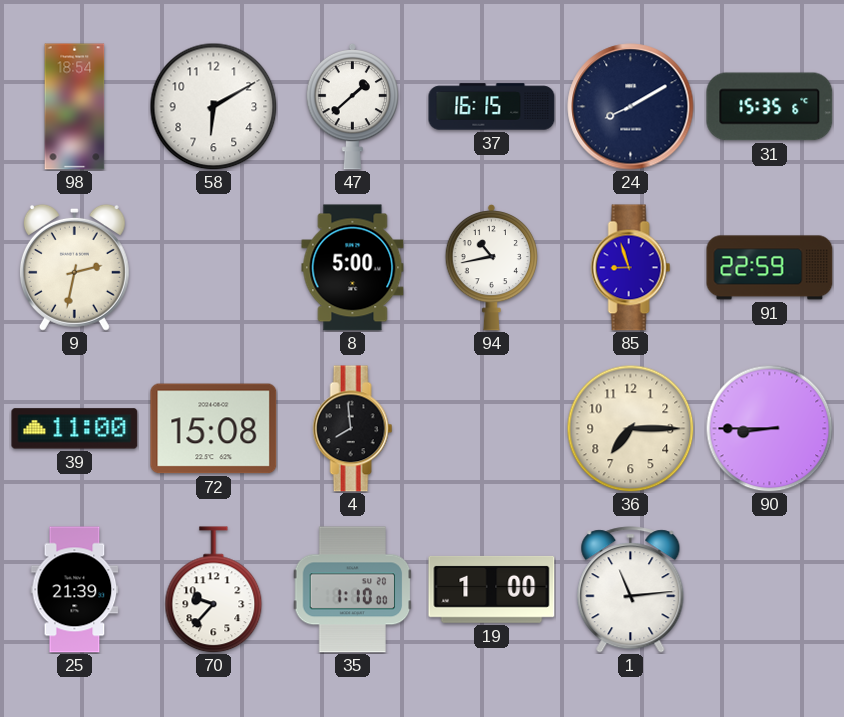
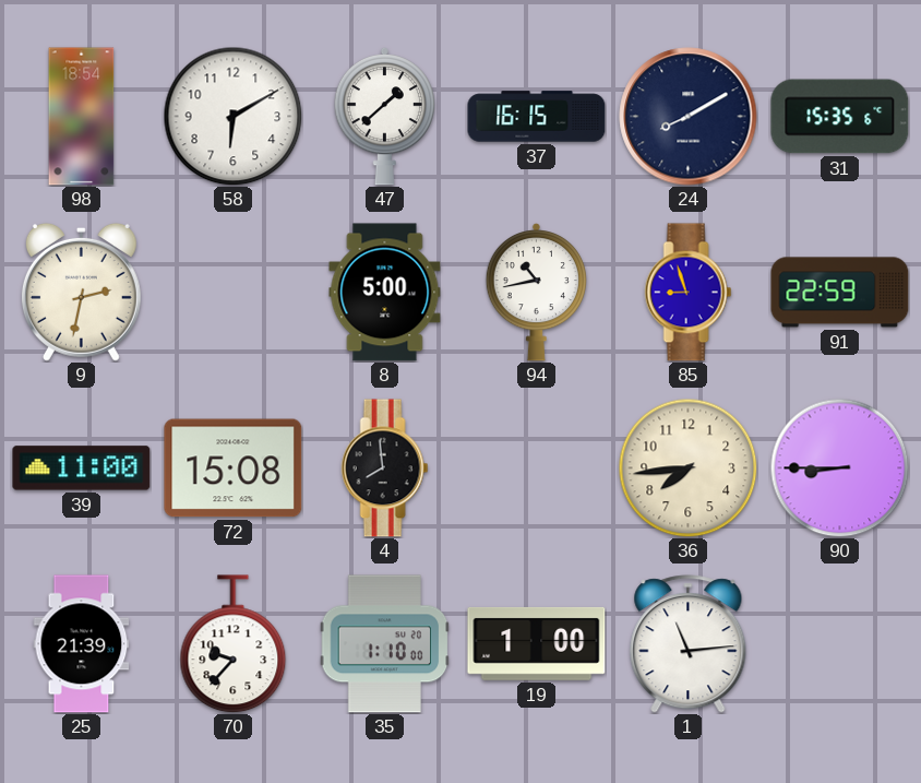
36: 7:15 -> 7:44
